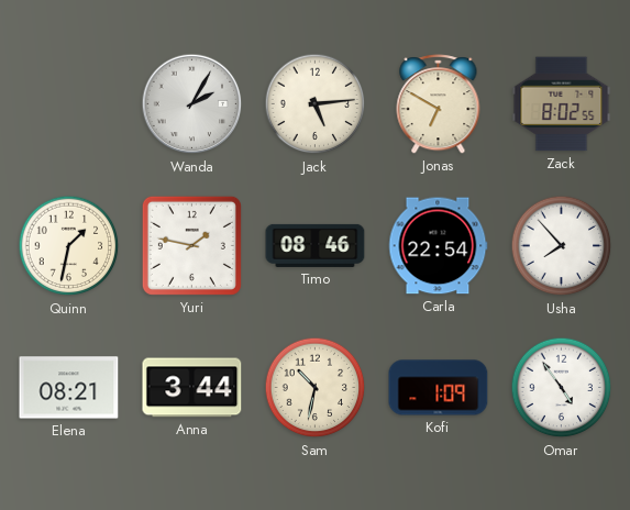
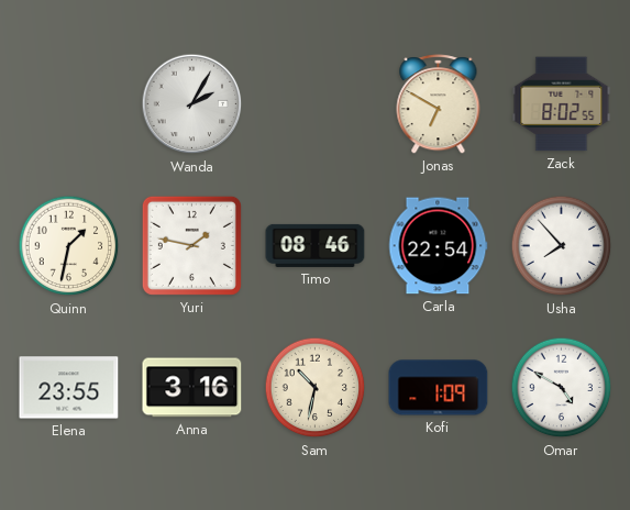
Jack: 5:14 -> none
Elena: 08:21 -> 23:55
Anna: 3:44 -> 3:16
Omar: 4:54 -> 4:50
